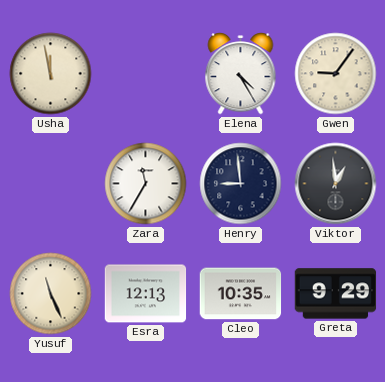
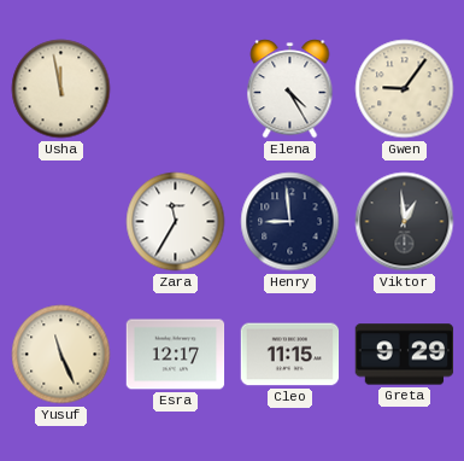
Esra: 12:13 -> 12:17
Cleo: 10:35 -> 11:15
